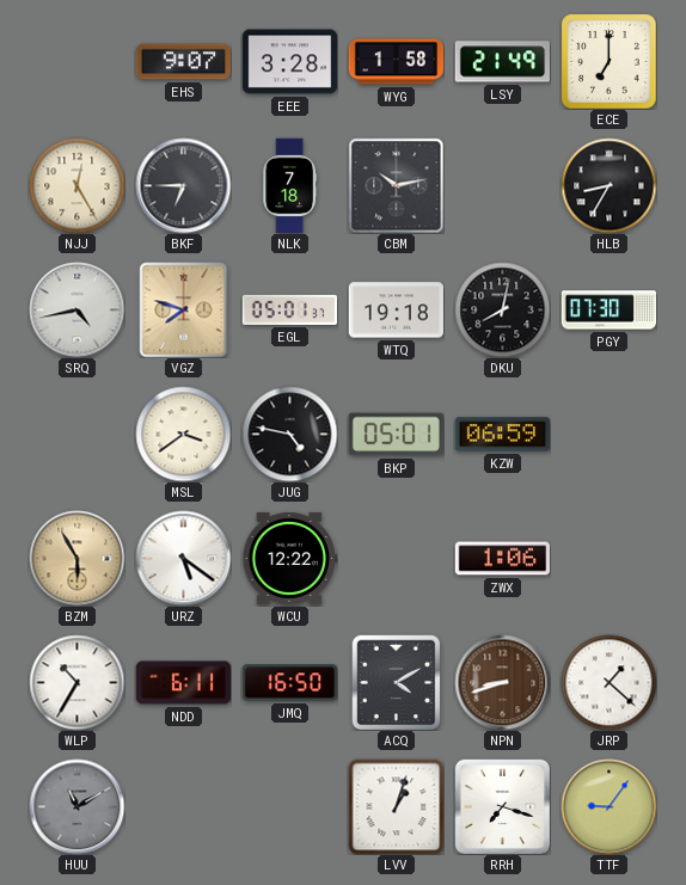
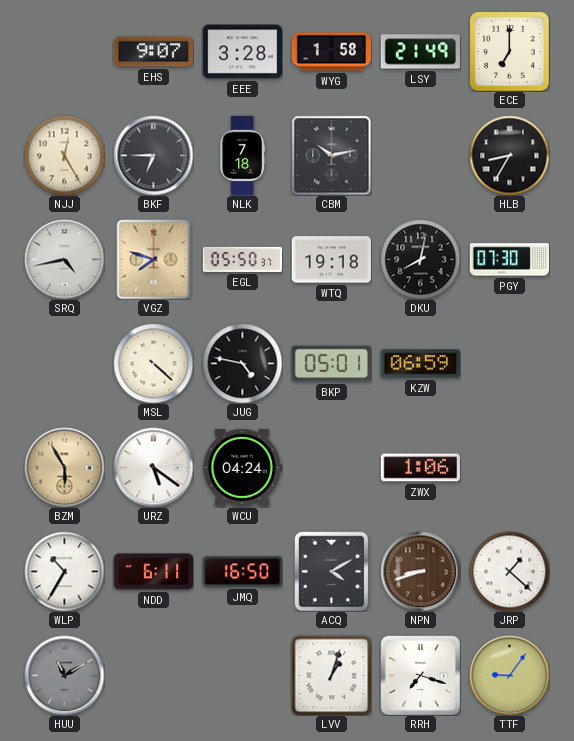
EGL: 05:01 -> 05:50
MSL: 3:39 -> 4:22
WCU: 12:22 -> 04:24
